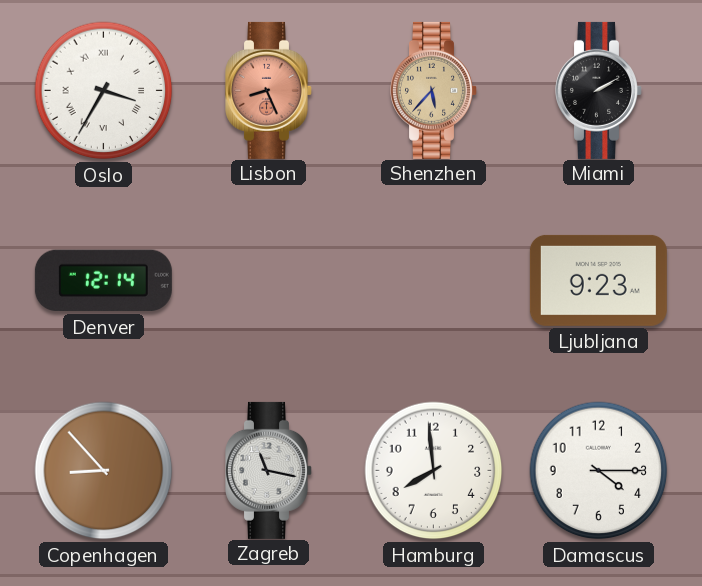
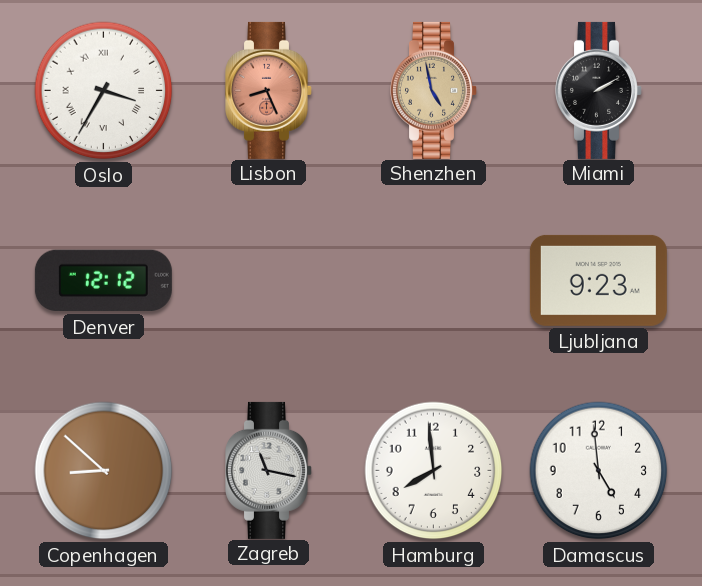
Shenzhen: 5:37 -> 4:58
Denver: 12:14 -> 12:12
Copenhagen: 8:53 -> 8:52
Damascus: 4:15 -> 4:59
